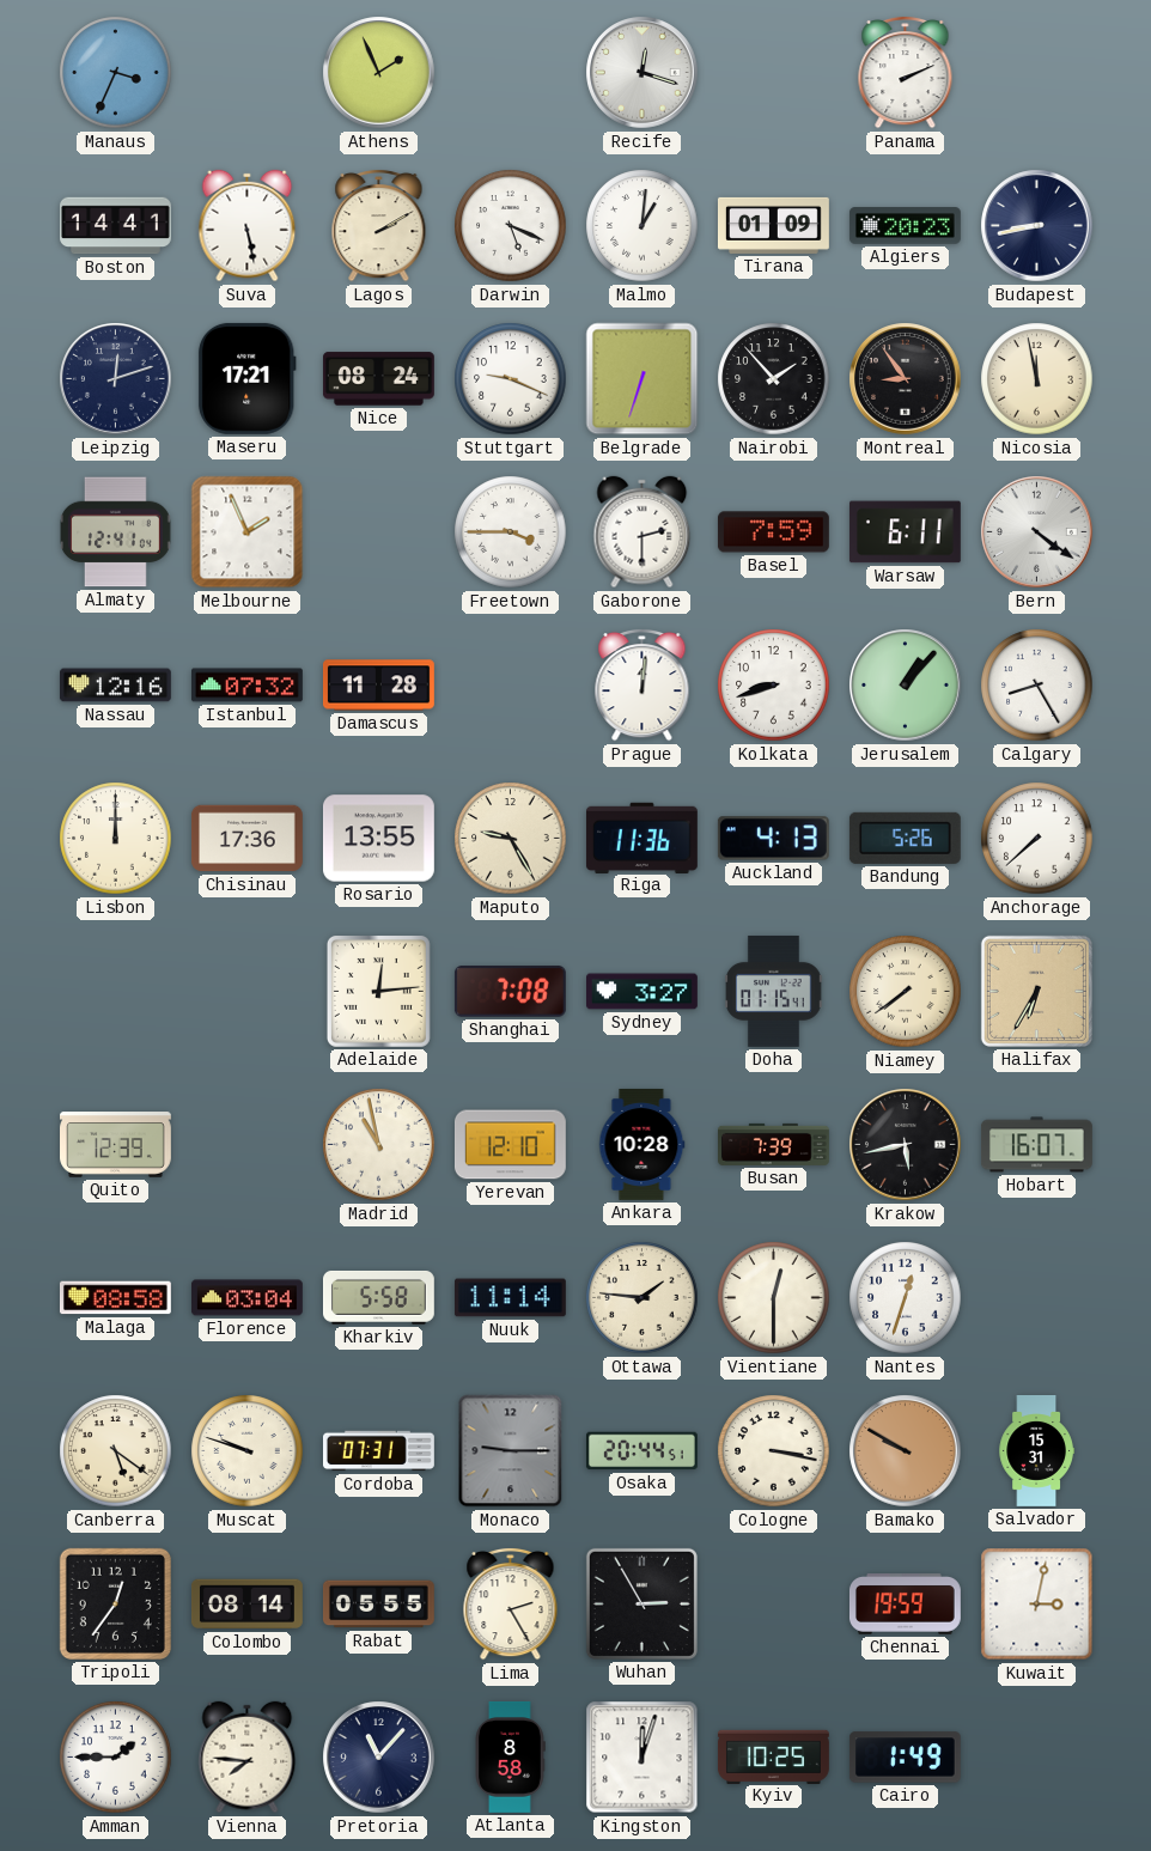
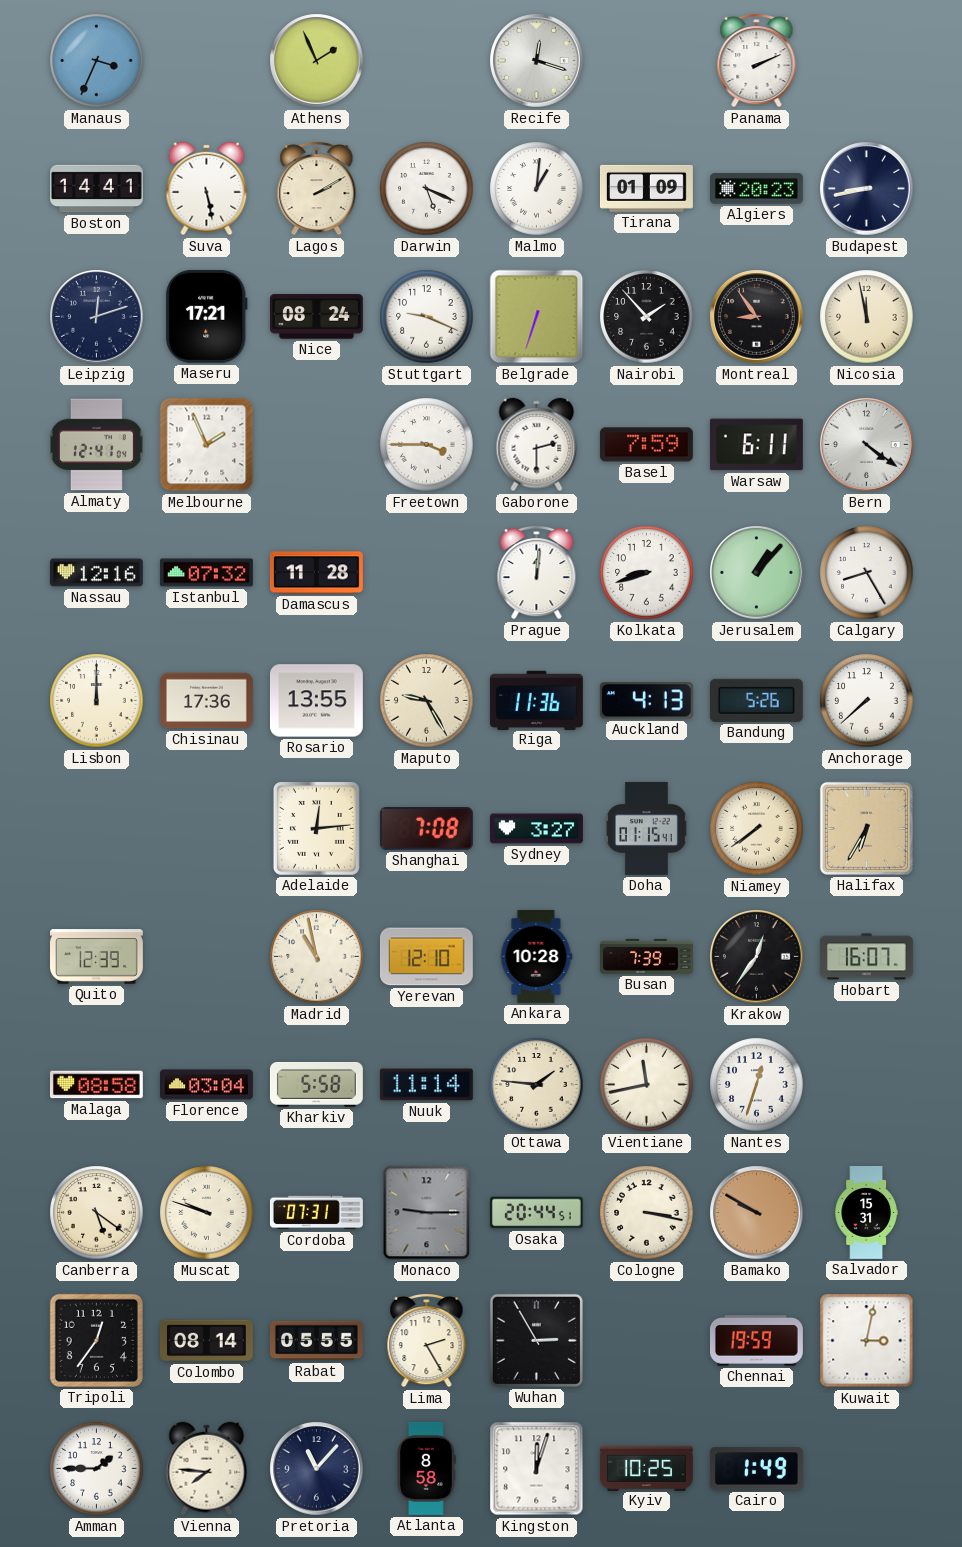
Krakow: 5:43 -> 12:36
Vientiane: 12:30 -> 11:43
